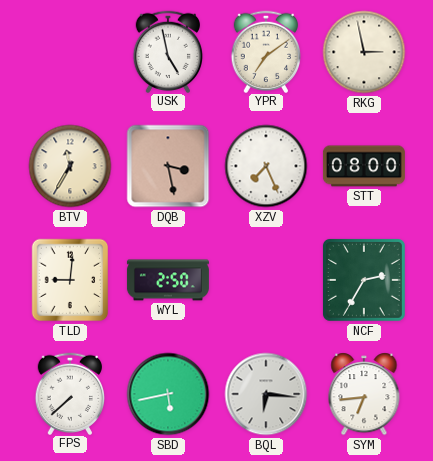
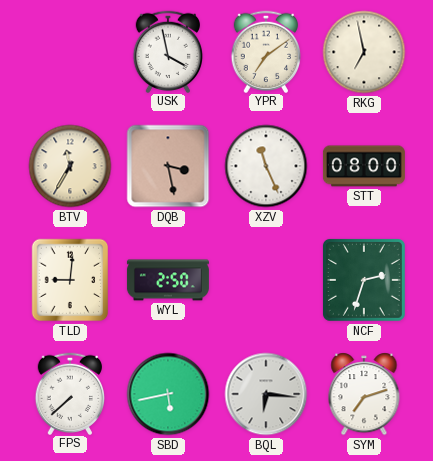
USK: 4:58 -> 3:58
RKG: 2:58 -> 6:58
XZV: 7:26 -> 11:26
NCF: 2:35 -> 2:33
SYM: 6:44 -> 7:12
